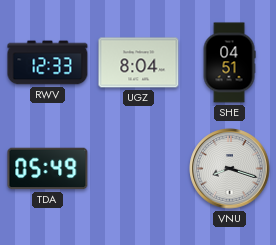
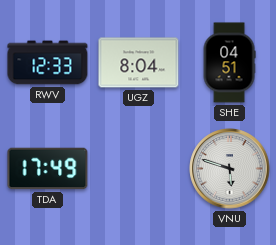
TDA: 05:49 -> 17:49
VNU: 8:18 -> 5:48
